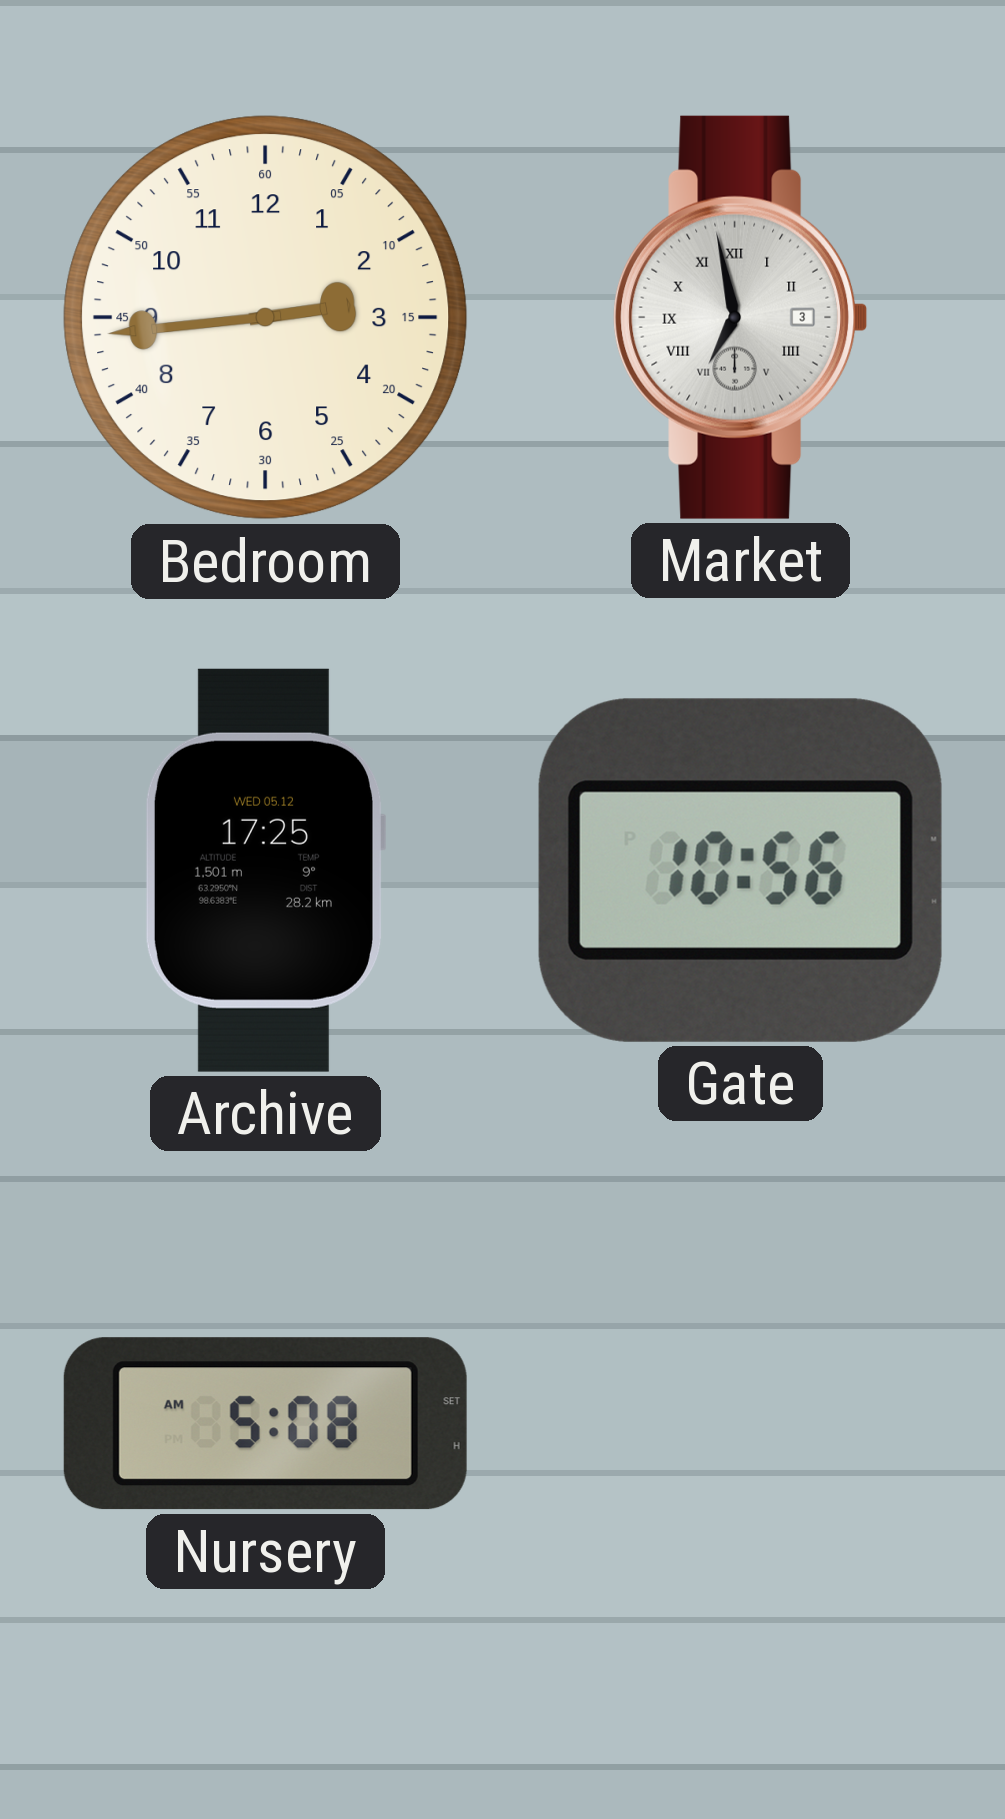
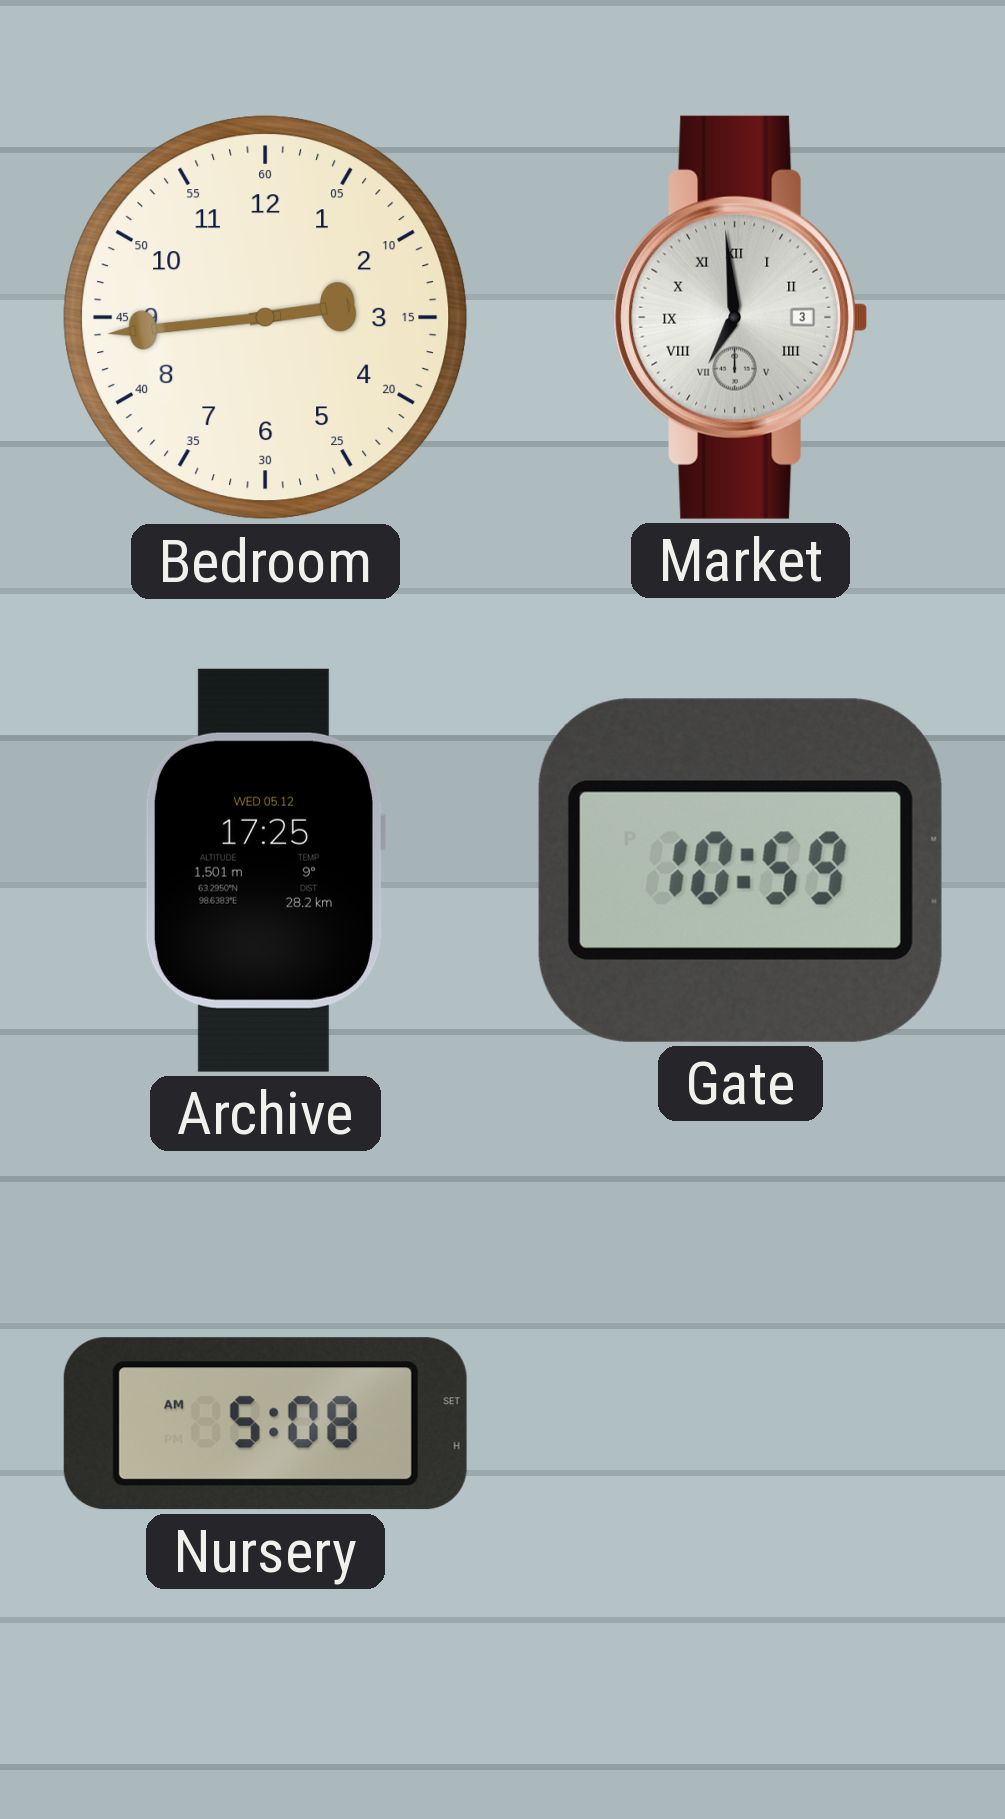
Market: 6:58 -> 6:59
Gate: 10:56 -> 10:59
